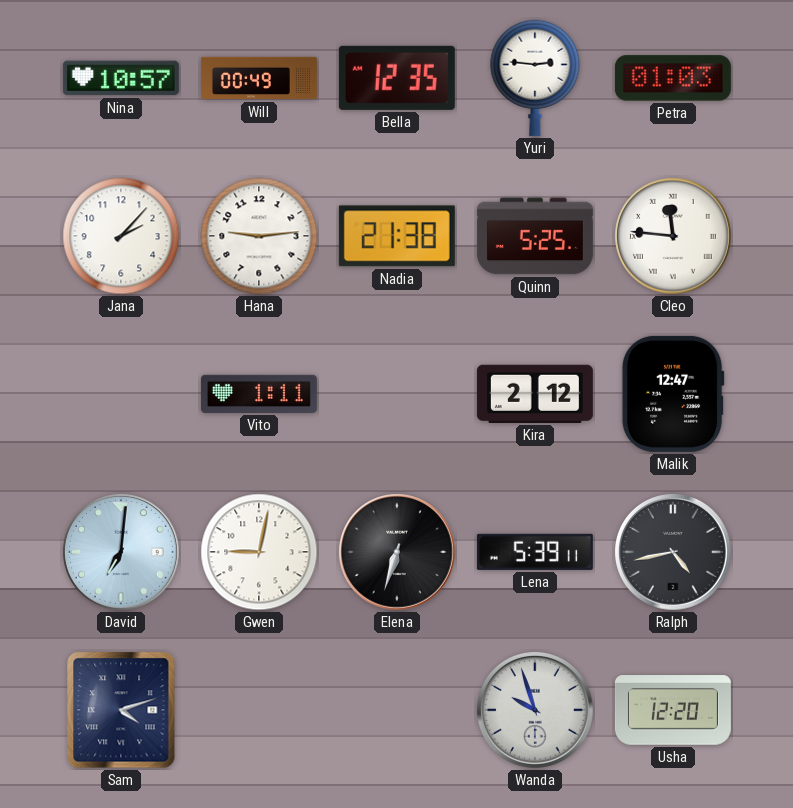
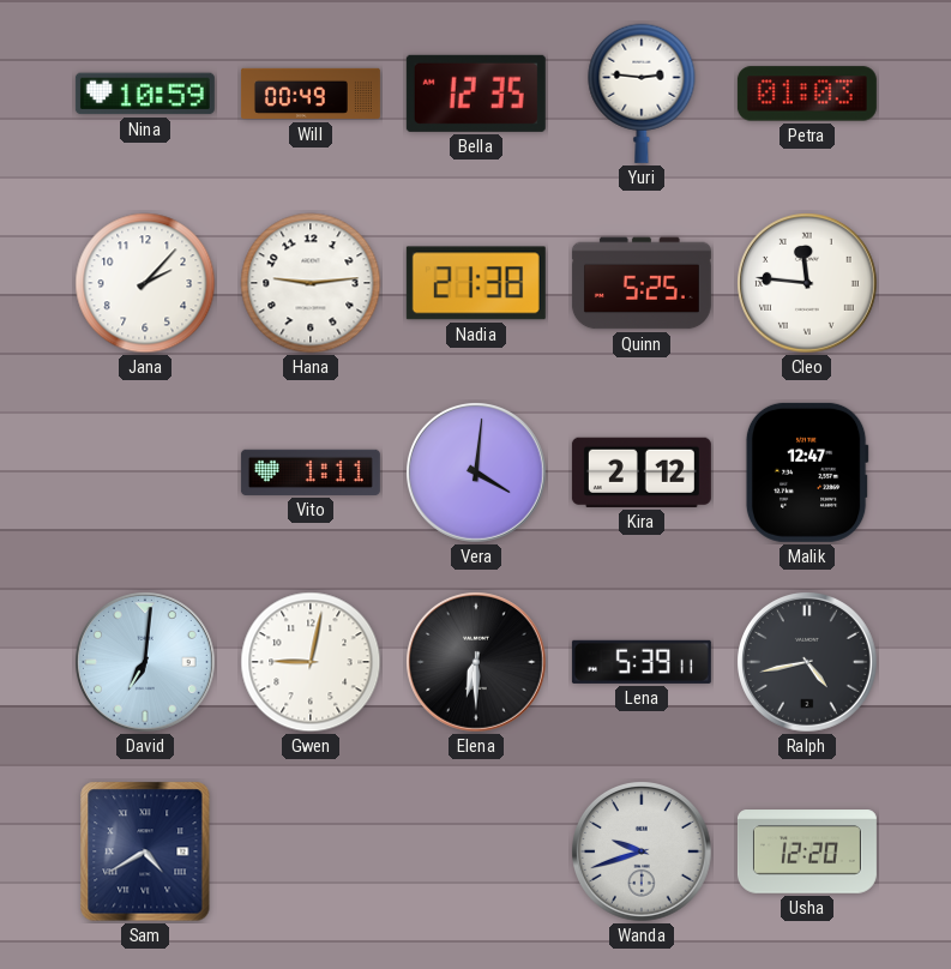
Nina: 10:57 -> 10:59
Vera: none -> 4:01
Elena: 6:33 -> 6:30
Sam: 4:12 -> 4:40
Wanda: 9:57 -> 9:42
